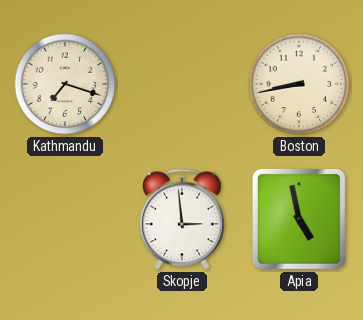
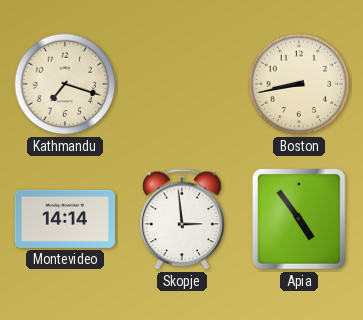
Montevideo: none -> 14:14
Apia: 4:58 -> 4:54
